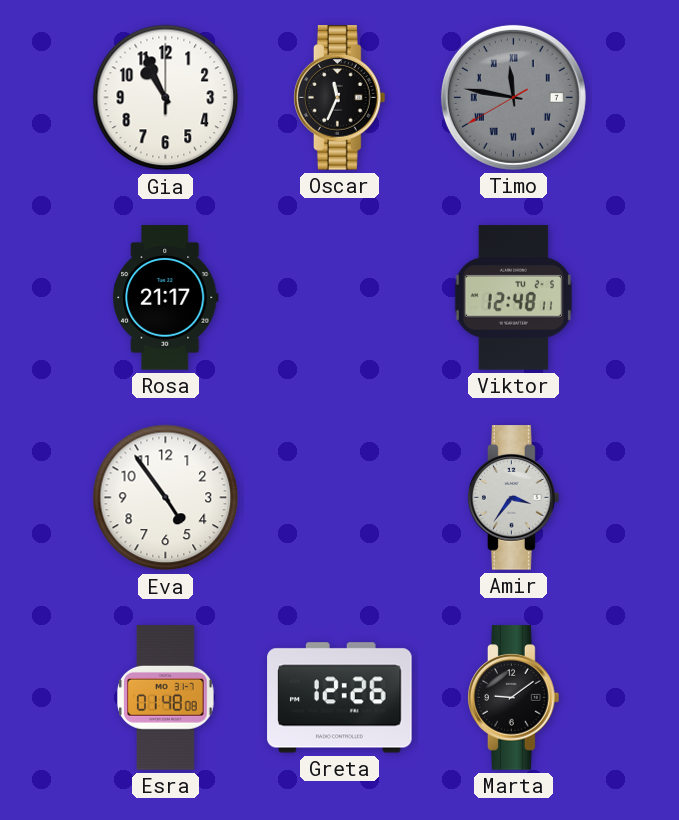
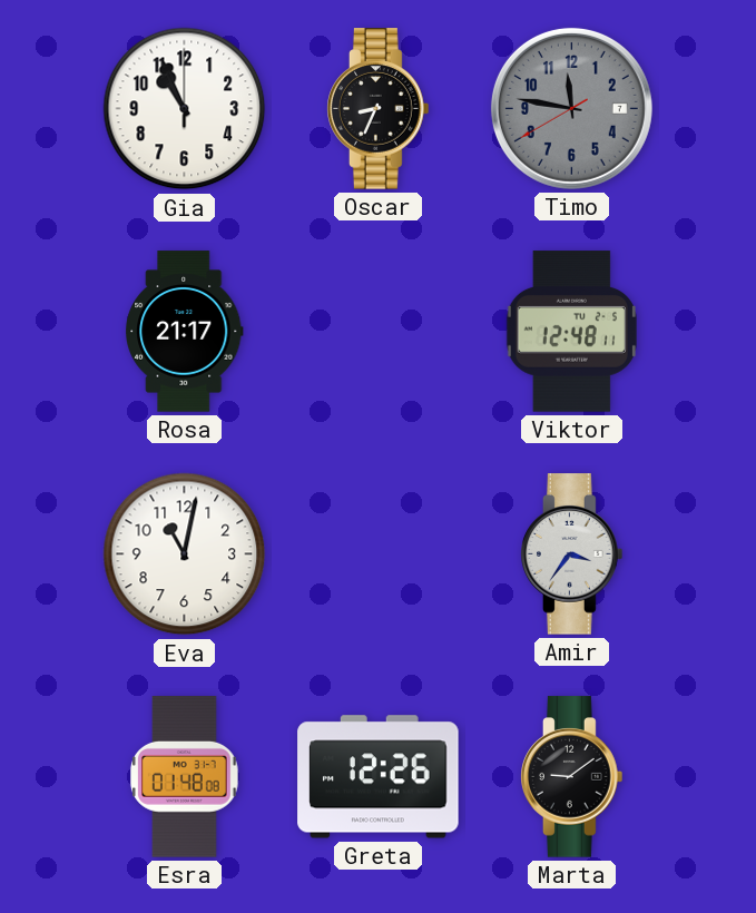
Oscar: 11:34 -> 8:34
Timo numerals: Roman -> Arabic
Eva: 4:54 -> 11:02
